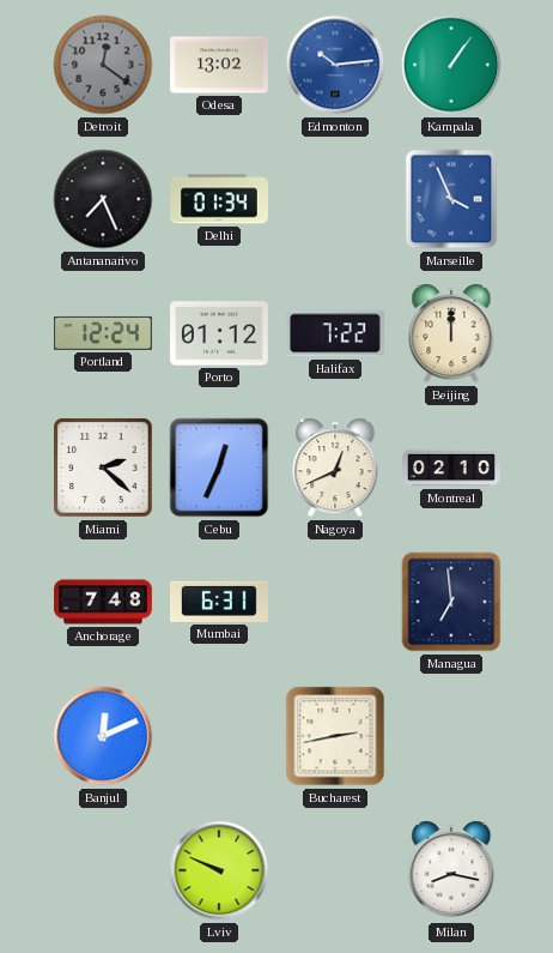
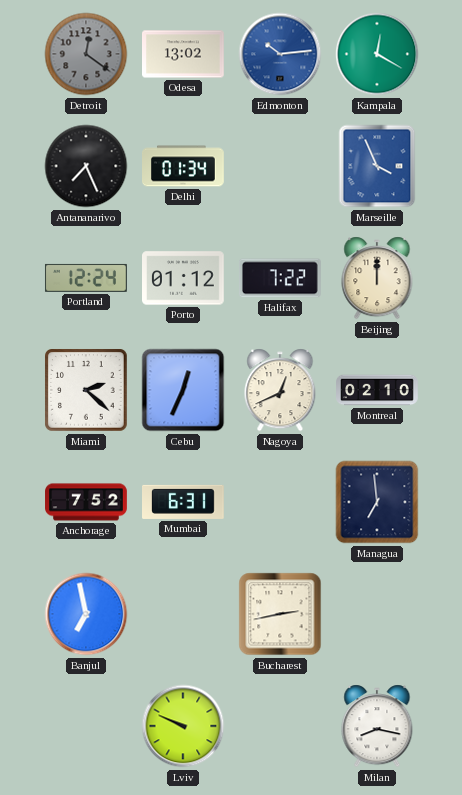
Kampala: 1:06 -> 12:20
Anchorage: 7:48 -> 7:52
Banjul: 12:11 -> 6:58
